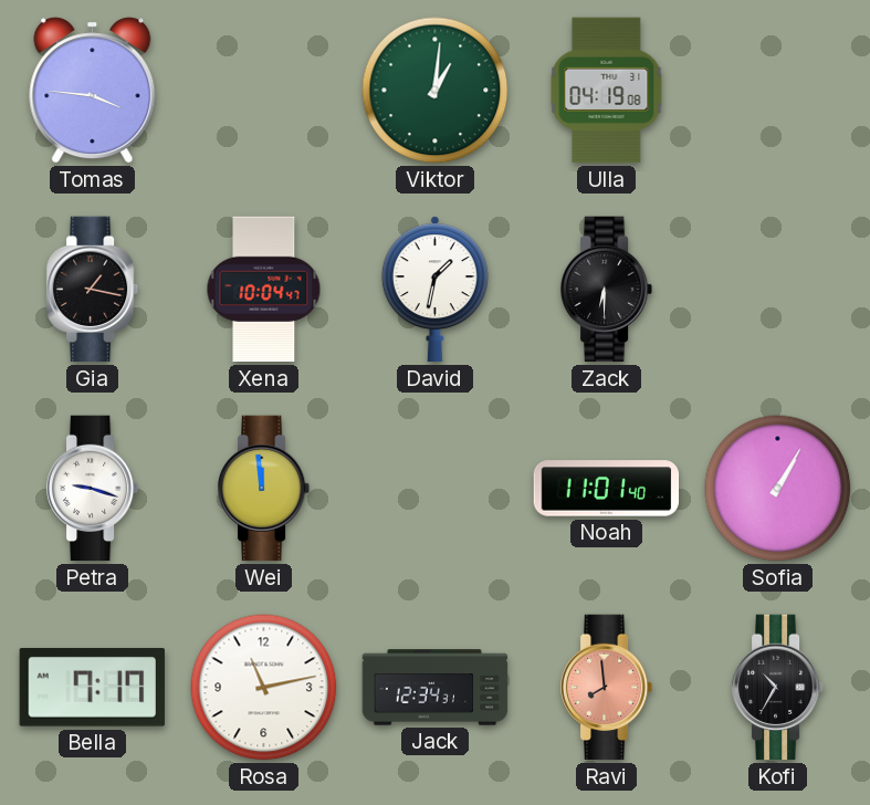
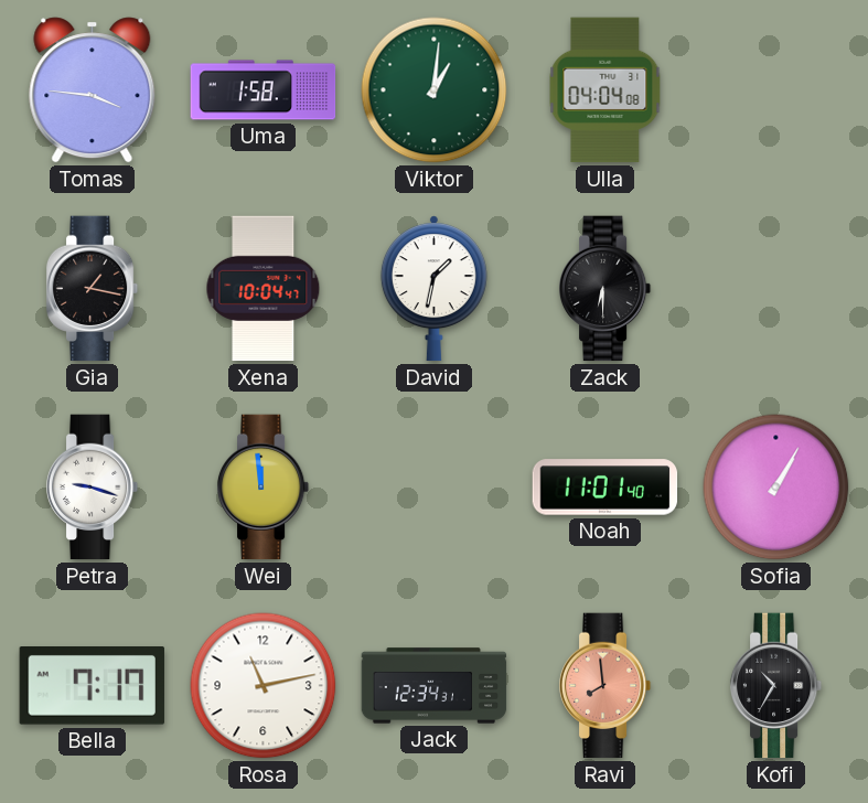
Uma: none -> 1:58
Ulla: 04:19 -> 04:04
